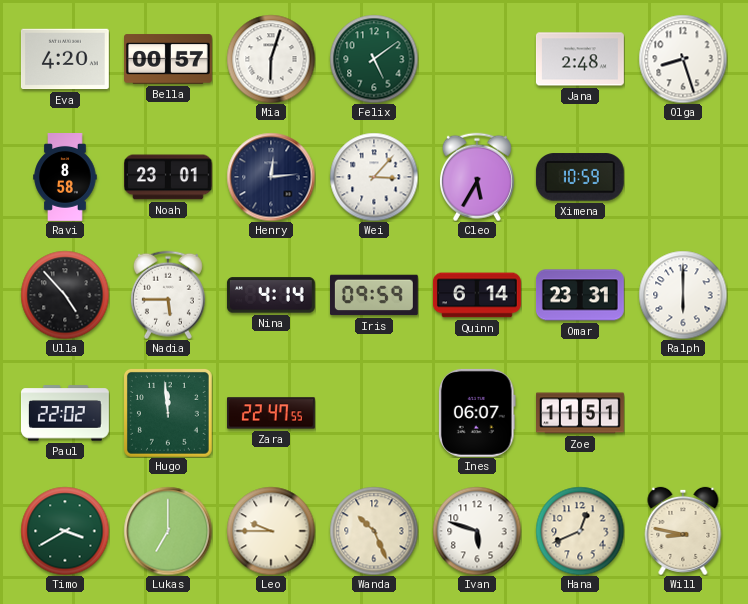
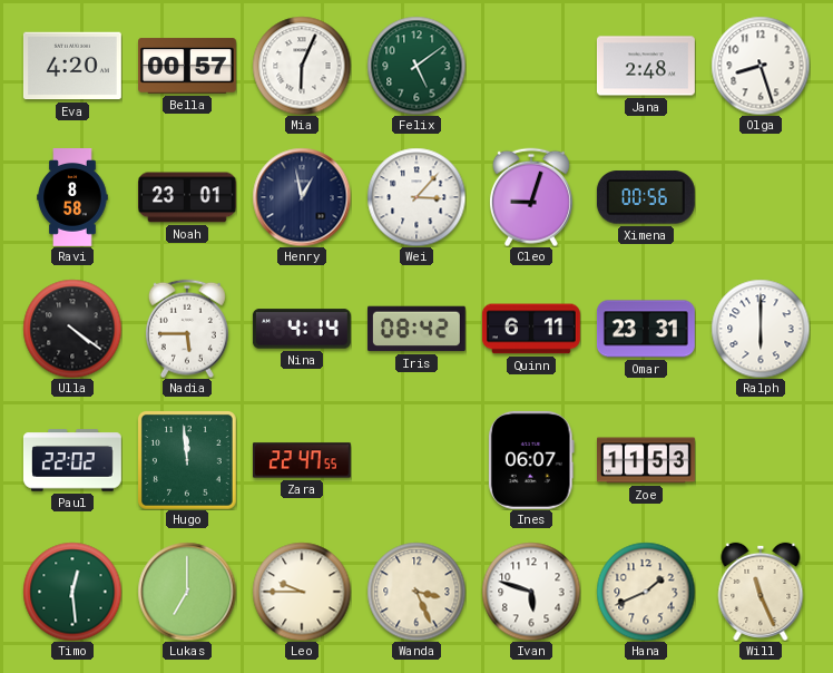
Mia: 6:03 -> 6:04
Henry: 12:14 -> 12:58
Cleo: 5:35 -> 9:03
Ximena: 10:59 -> 00:56
Ulla: 4:53 -> 4:21
Iris: 09:59 -> 08:42
Quinn: 6:14 -> 6:11
Zoe: 11:51 -> 11:53
Timo: 3:40 -> 12:29
Wanda: 10:26 -> 3:26
Hana: 12:41 -> 1:41
Will: 8:47 -> 11:26
